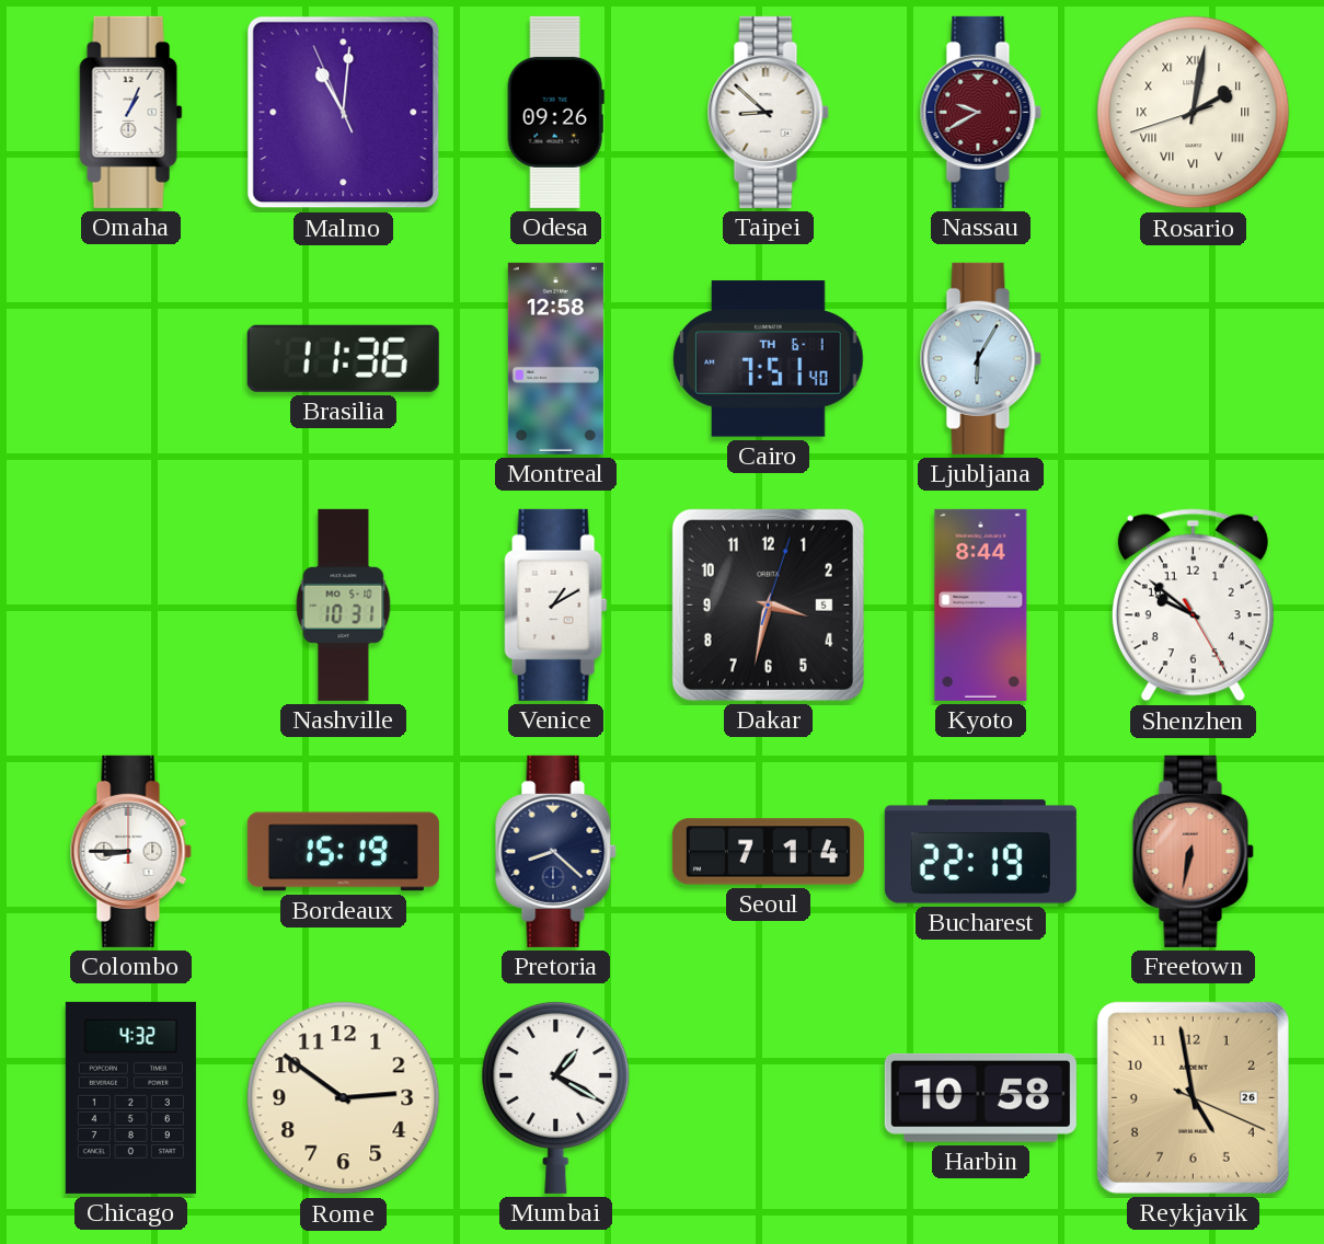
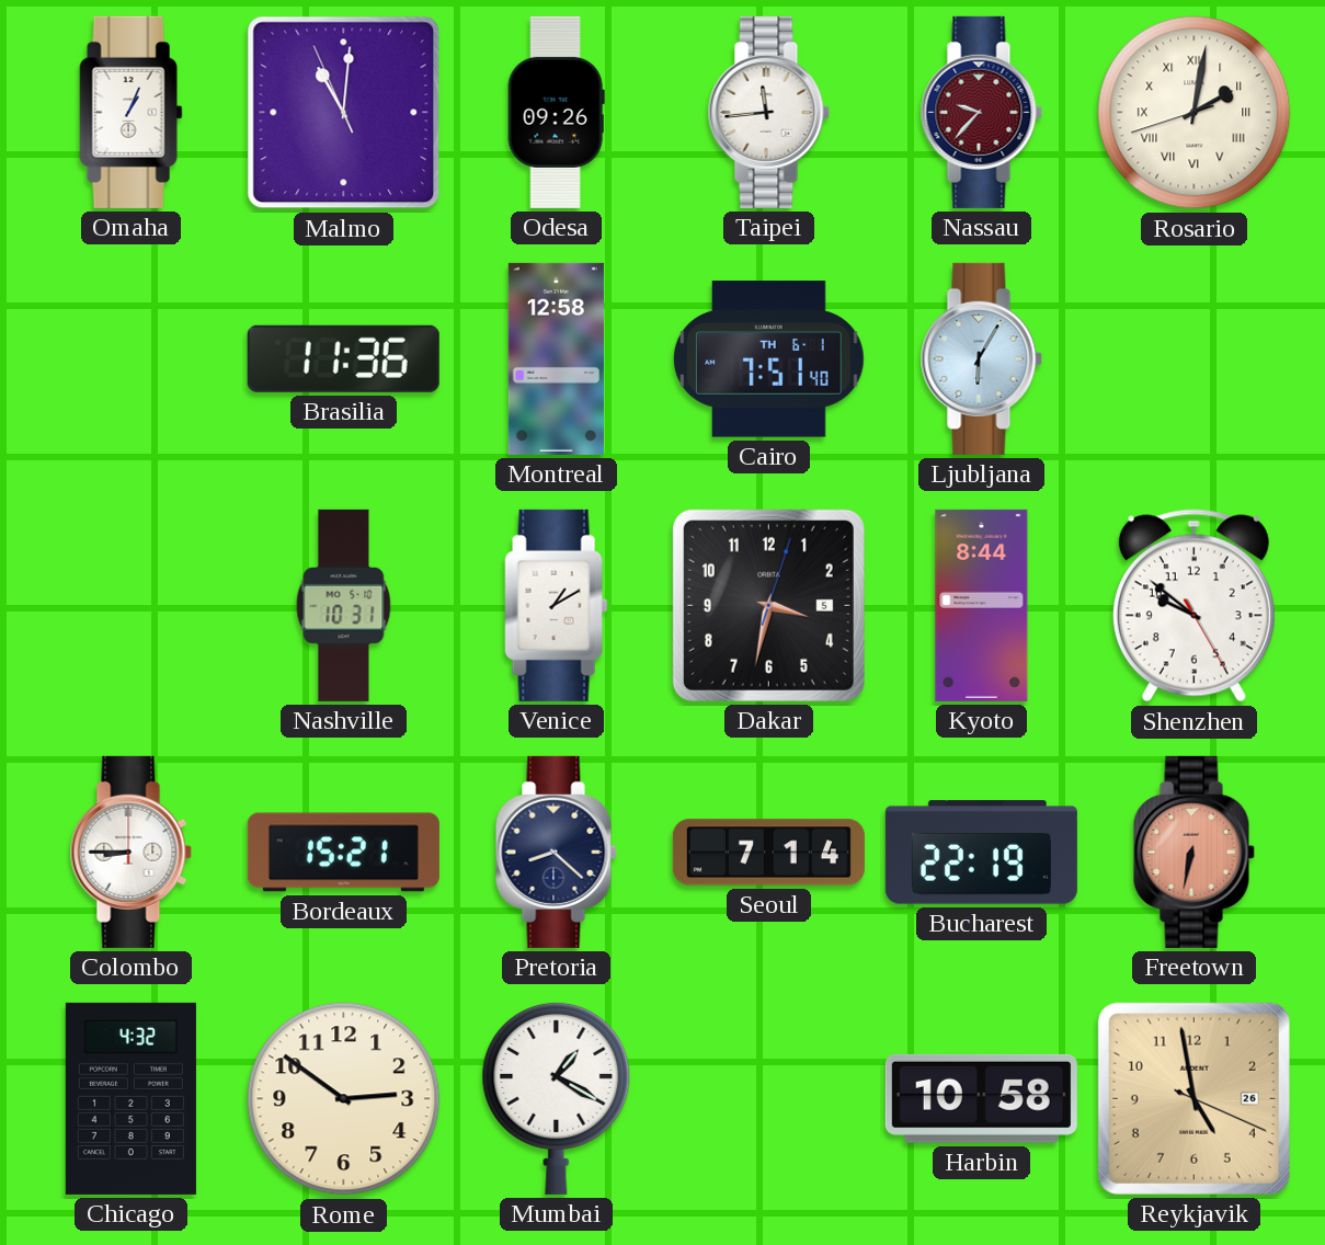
Taipei: 8:52 -> 11:44
Nassau: 9:40 -> 9:37
Bordeaux: 15:19 -> 15:21
